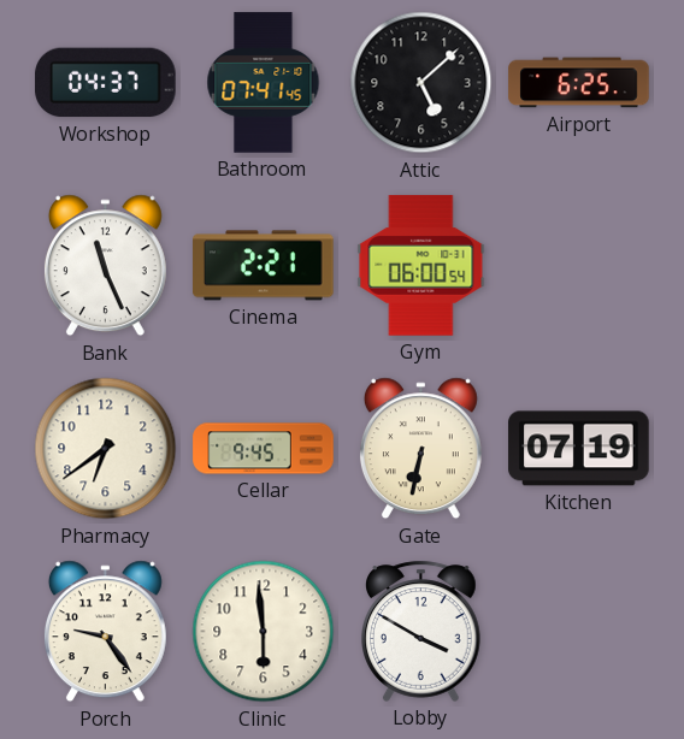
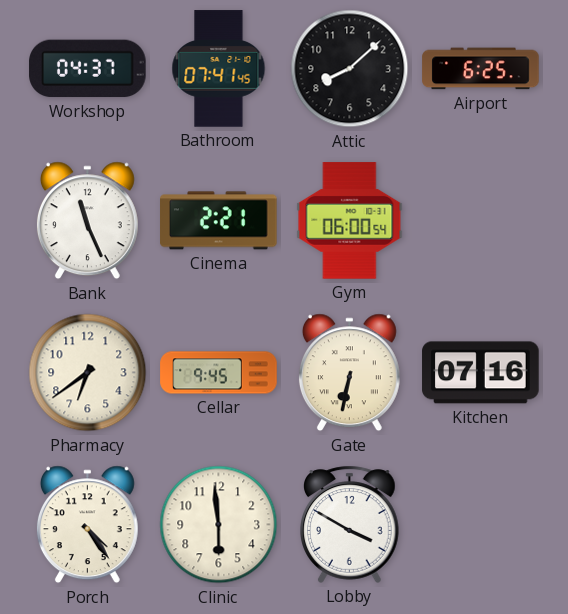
Attic: 5:08 -> 8:08
Kitchen: 07:19 -> 07:16
Porch: 9:24 -> 4:24
